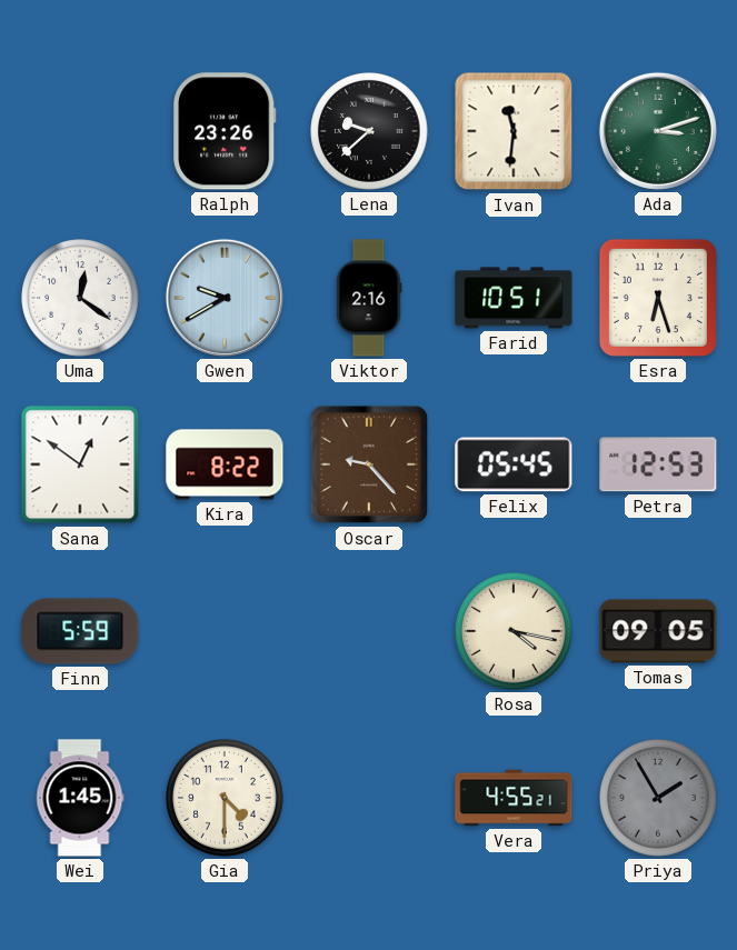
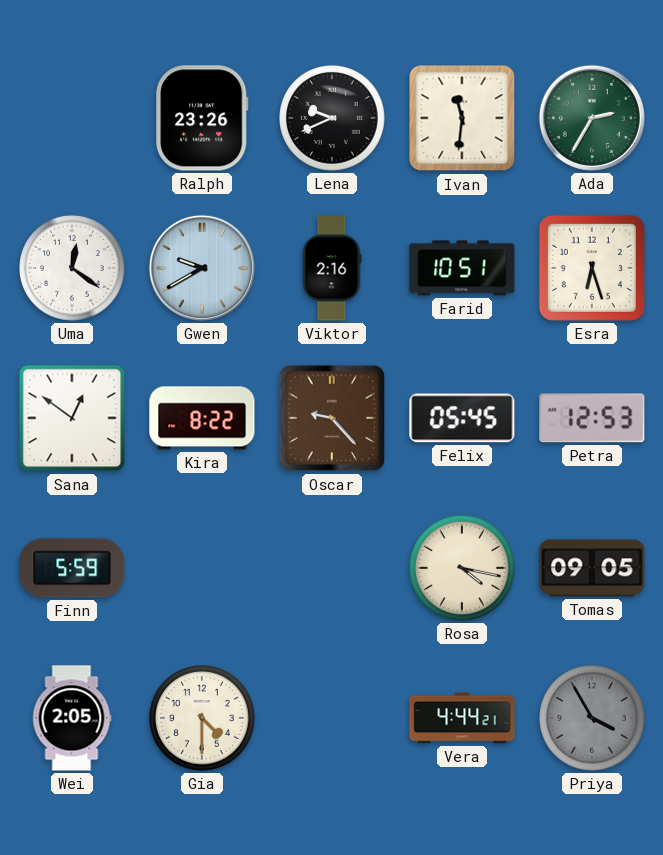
Lena: 9:38 -> 9:41
Ada: 3:12 -> 2:35
Wei: 1:45 -> 2:05
Vera: 4:55 -> 4:44
Priya: 1:55 -> 3:55
